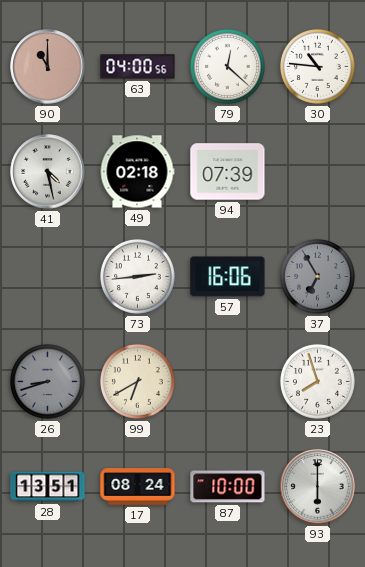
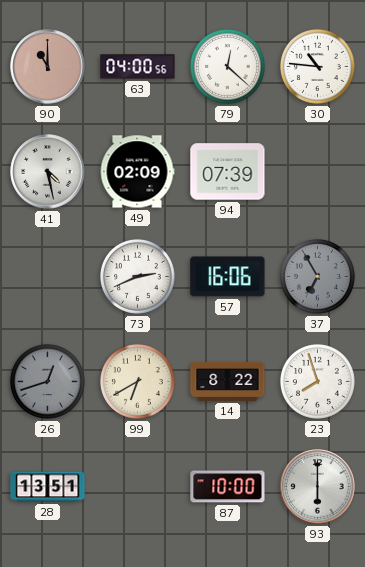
49: 02:18 -> 02:09
73: 2:44 -> 2:41
26: 8:42 -> 12:42
14: none -> 8:22
17: 08:24 -> none
